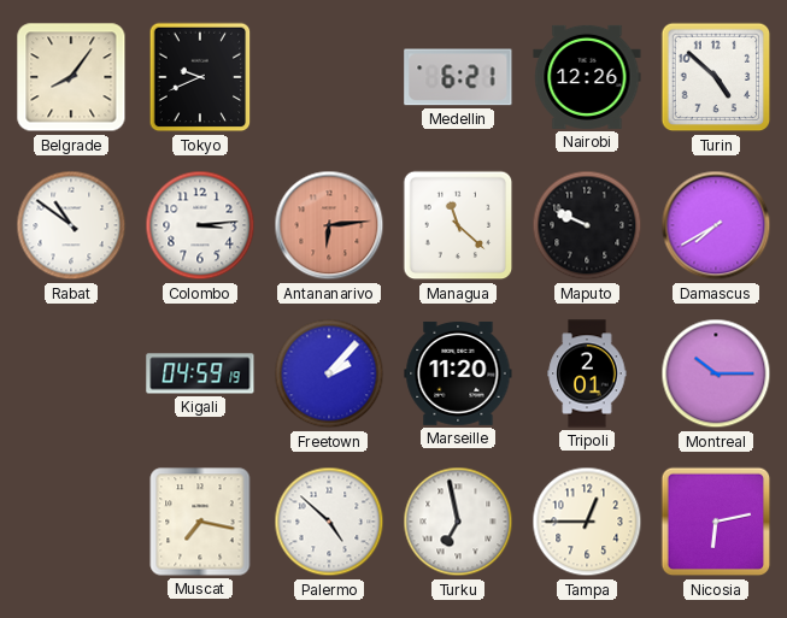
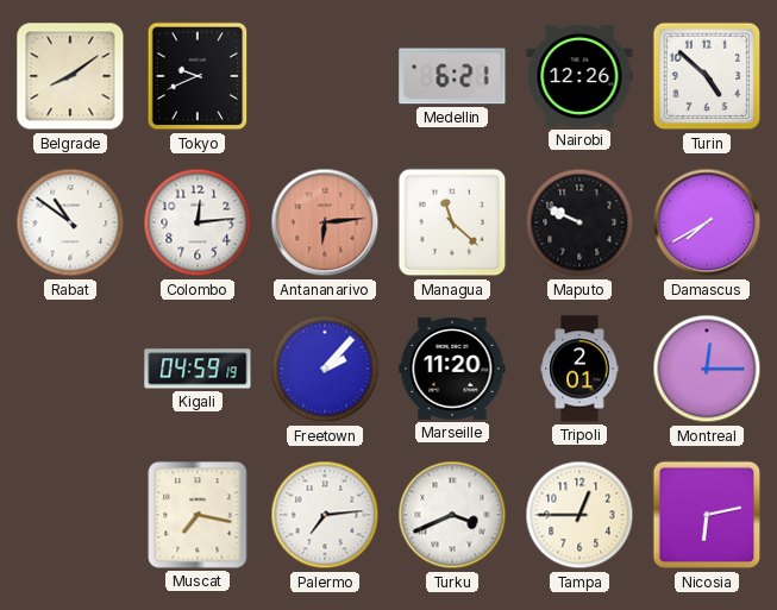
Belgrade: 8:06 -> 8:09
Colombo: 3:14 -> 12:14
Montreal: 10:15 -> 12:15
Palermo: 4:52 -> 7:14
Turku: 6:58 -> 3:41
